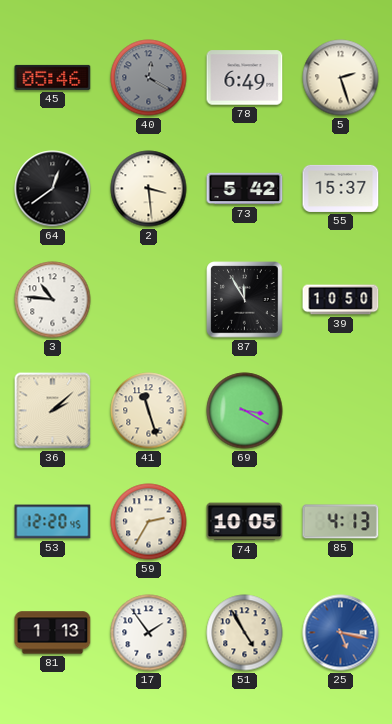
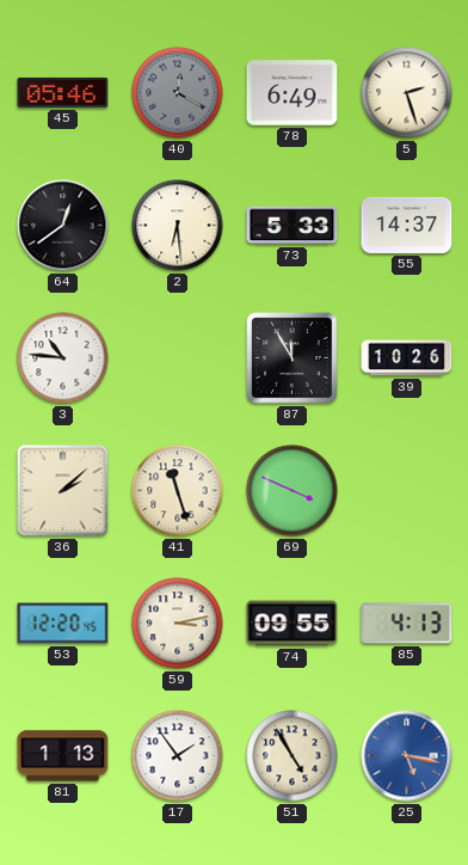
2: 3:29 -> 6:29
73: 5:42 -> 5:33
55: 15:37 -> 14:37
39: 10:50 -> 10:26
69: 3:20 -> 3:49
59: 2:35 -> 3:13
74: 10:05 -> 09:55
